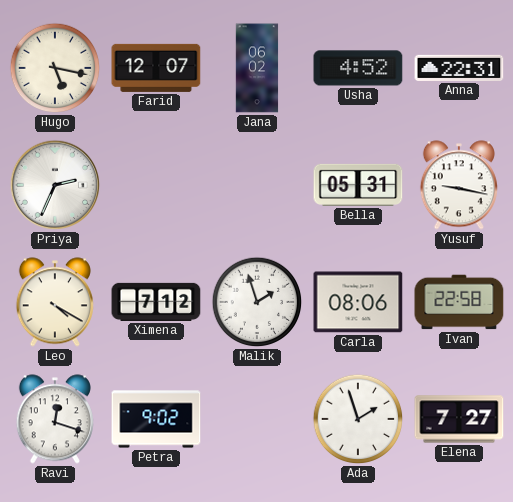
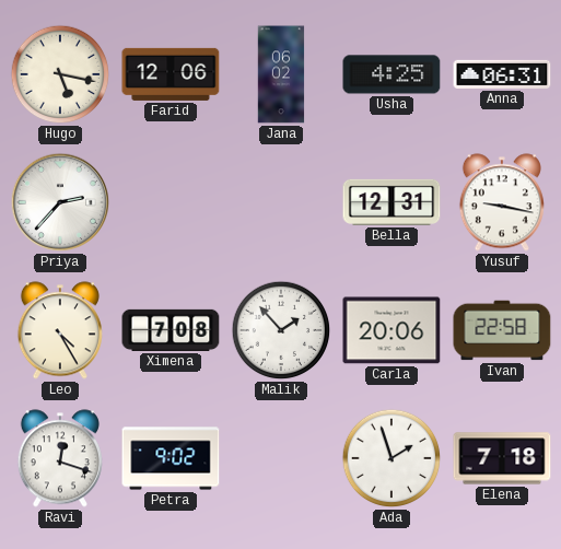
Farid: 12:07 -> 12:06
Usha: 4:52 -> 4:25
Anna: 22:31 -> 06:31
Priya: 2:34 -> 2:37
Bella: 05:31 -> 12:31
Leo: 4:20 -> 4:25
Ximena: 7:12 -> 7:08
Malik: 1:57 -> 1:53
Carla: 08:06 -> 20:06
Elena: 7:27 -> 7:18
